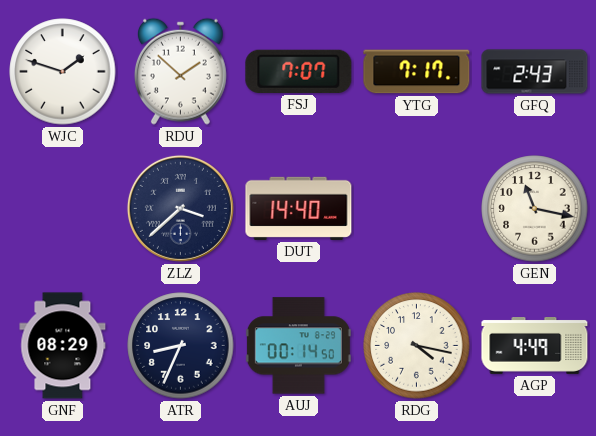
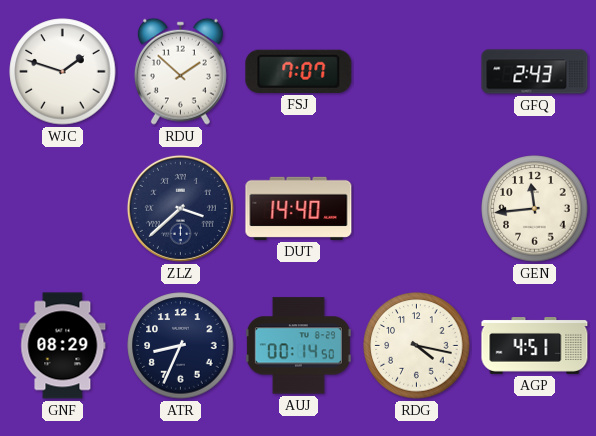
YTG: 7:17 -> none
GEN: 11:17 -> 11:44
AGP: 4:49 -> 4:51
